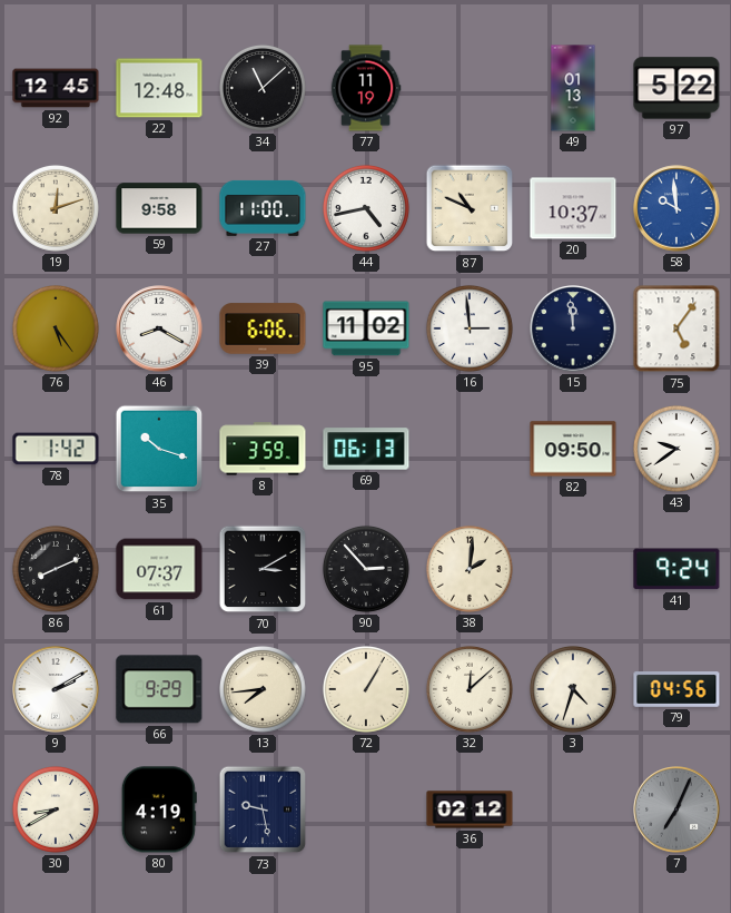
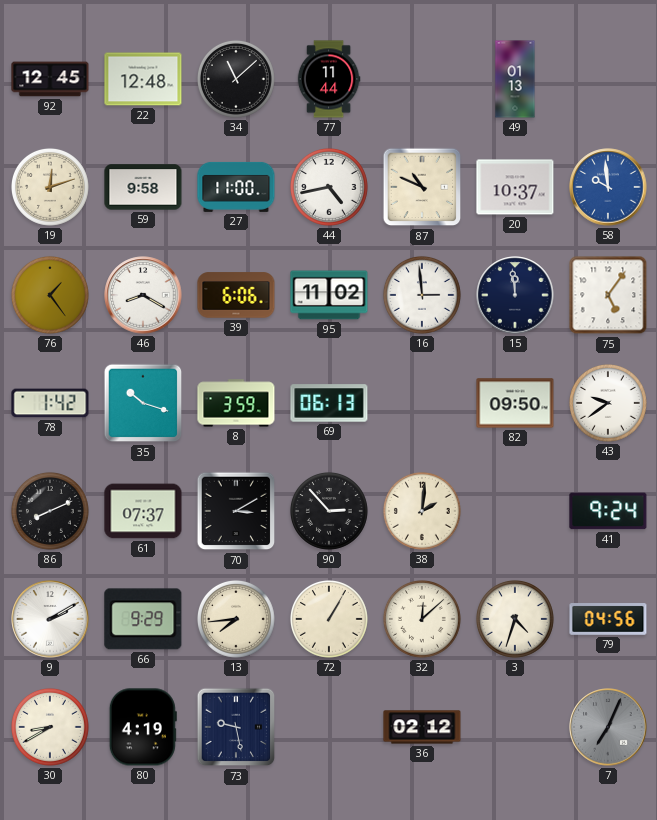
77: 11:19 -> 11:44
97: 5:22 -> none
76: 5:24 -> 1:24
